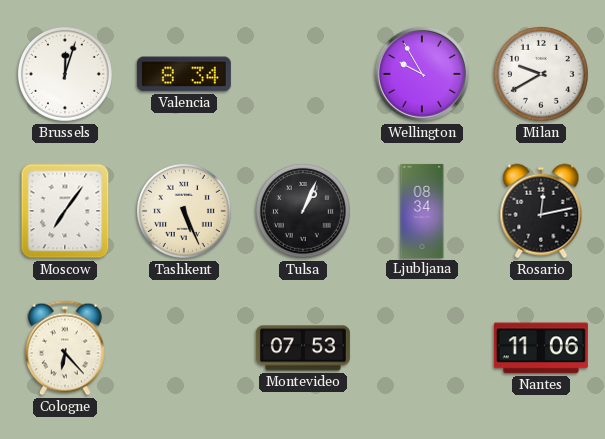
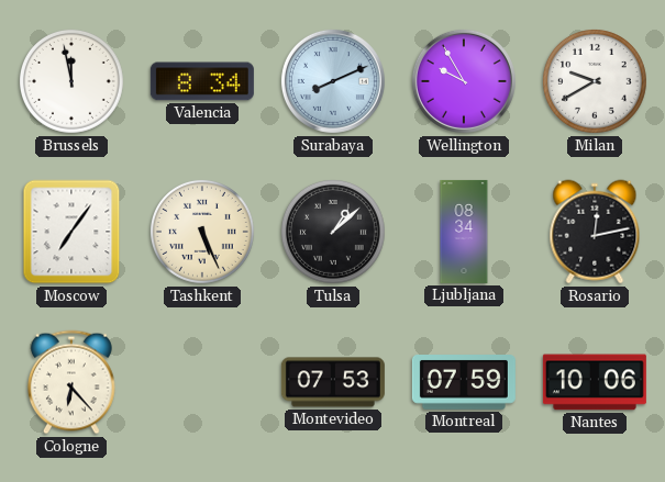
Brussels: 12:03 -> 11:58
Surabaya: none -> 8:11
Tulsa: 1:04 -> 1:08
Montreal: none -> 07:59
Nantes: 11:06 -> 10:06
